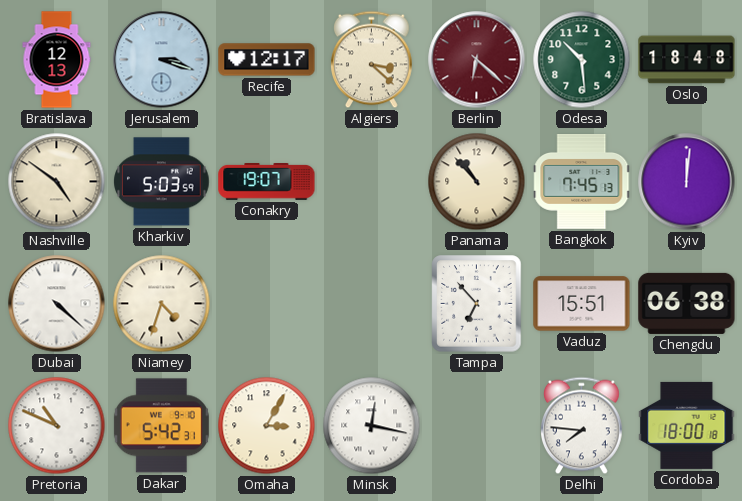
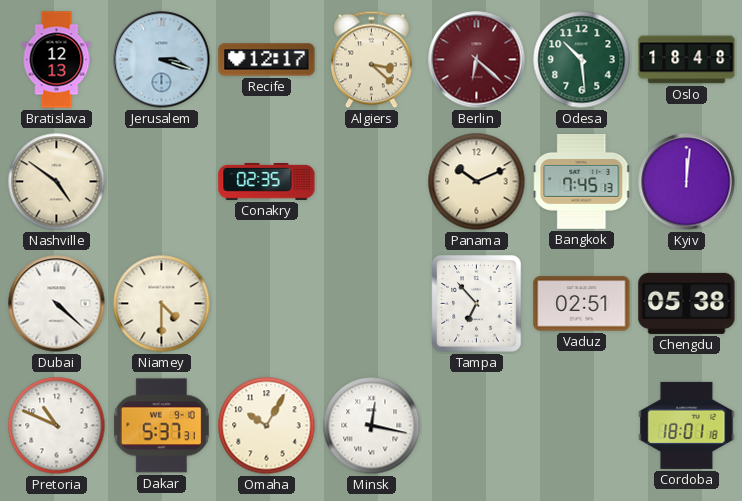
Kharkiv: 5:03 -> none
Conakry: 19:07 -> 02:35
Panama: 10:53 -> 10:11
Niamey: 4:33 -> 4:30
Vaduz: 15:51 -> 02:51
Chengdu: 06:38 -> 05:38
Dakar: 5:42 -> 5:37
Omaha: 3:05 -> 10:05
Delhi: 7:46 -> none
Cordoba: 18:00 -> 18:01
